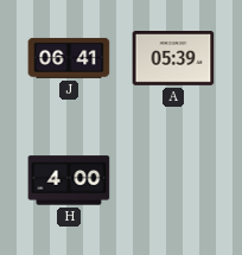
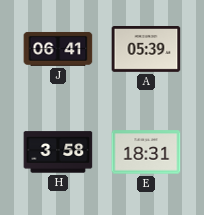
H: 4:00 -> 3:58
E: none -> 18:31
